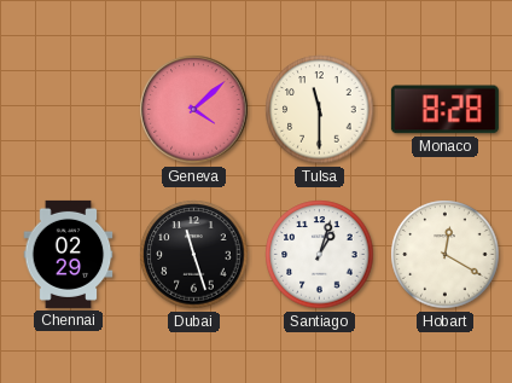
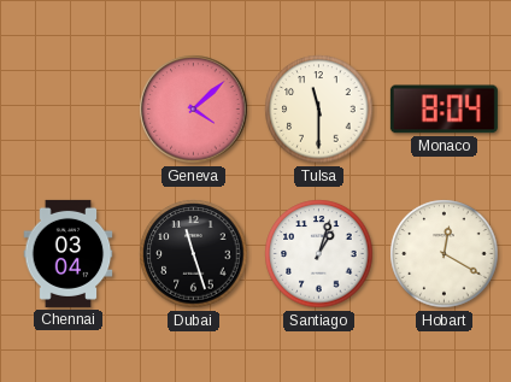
Monaco: 8:28 -> 8:04
Chennai: 02:29 -> 03:04
